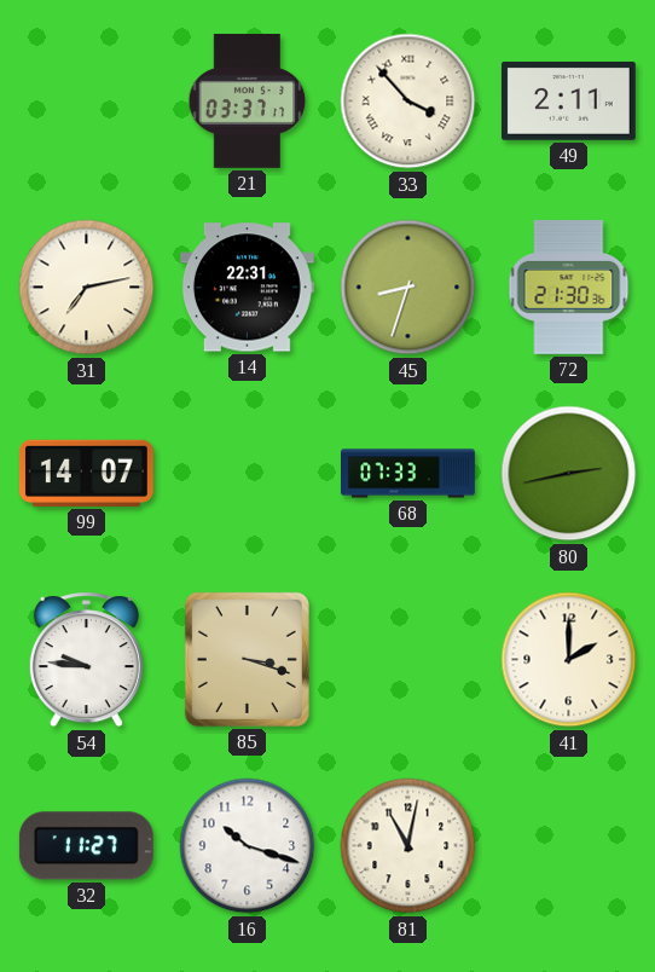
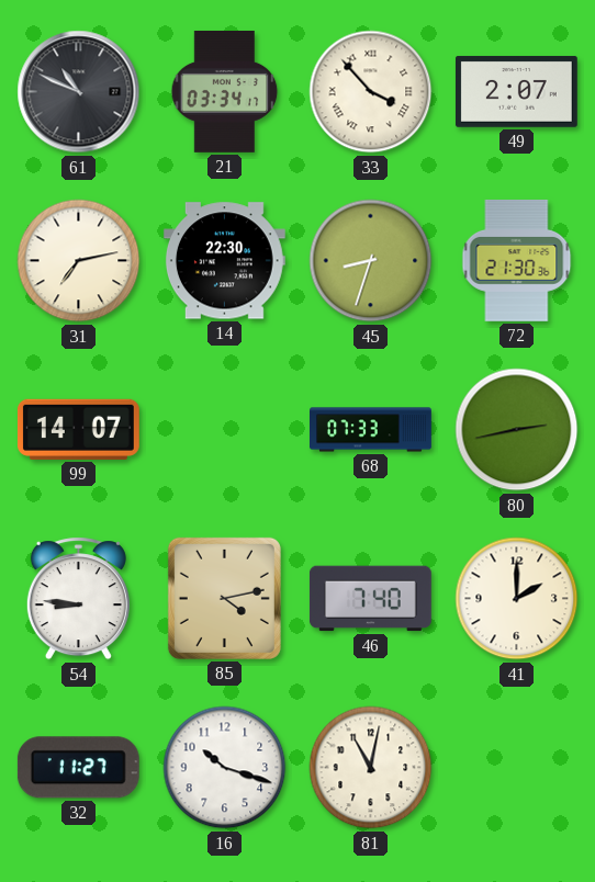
61: none -> 10:49
21: 03:37 -> 03:34
49: 2:11 -> 2:07
14: 22:31 -> 22:30
54: 9:46 -> 8:46
85: 3:18 -> 4:13
46: none -> 7:40
